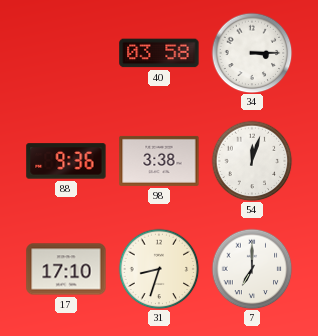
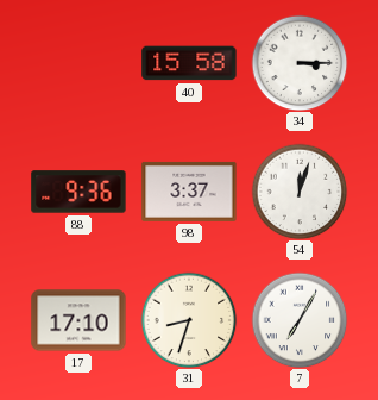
40: 03:58 -> 15:58
98: 3:38 -> 3:37
7: 7:00 -> 7:05
